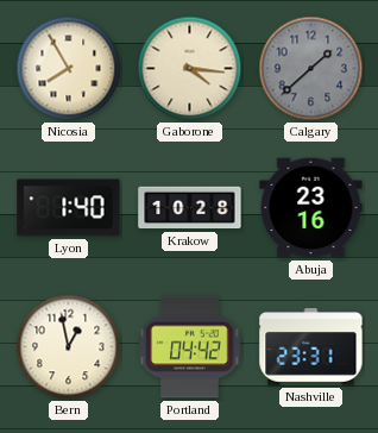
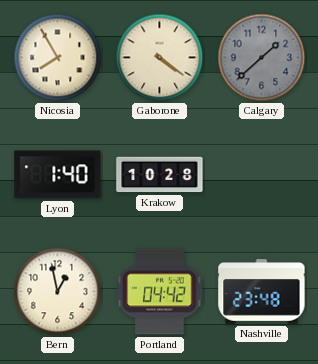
Gaborone: 4:16 -> 4:21
Abuja: 23:16 -> none
Nashville: 23:31 -> 23:48
